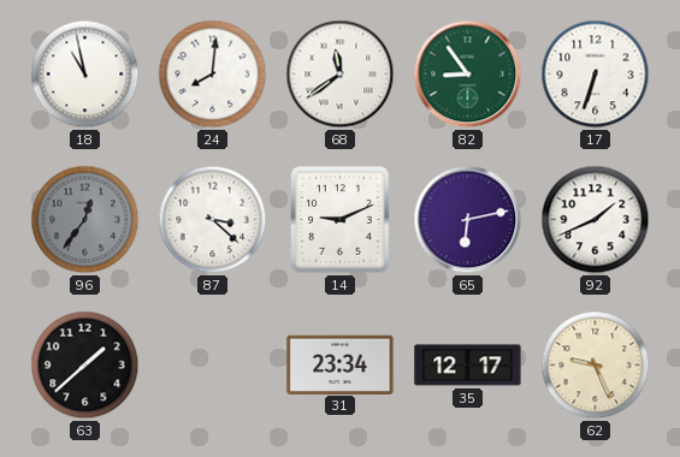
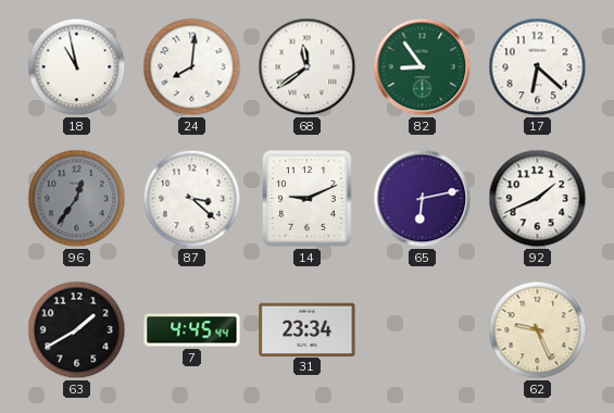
17: 6:33 -> 6:22
63: 1:38 -> 1:40
7: none -> 4:45
35: 12:17 -> none
